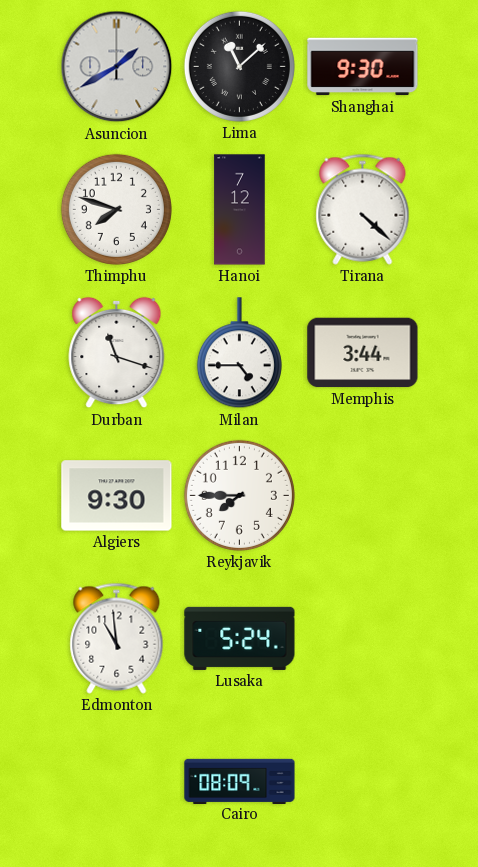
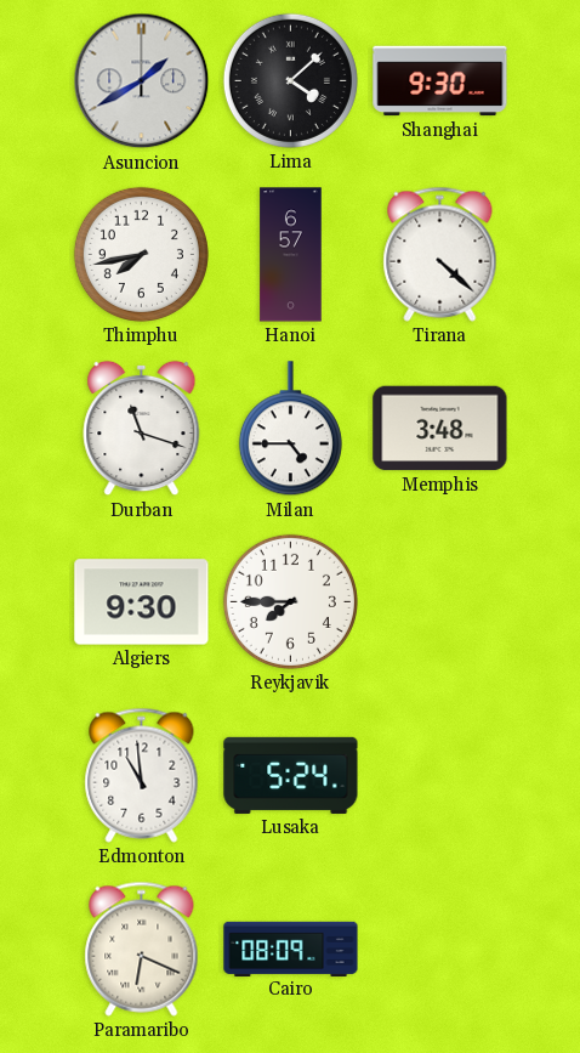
Lima: 11:08 -> 4:08
Thimphu: 7:48 -> 7:43
Hanoi: 7:12 -> 6:57
Memphis: 3:44 -> 3:48
Paramaribo: none -> 6:19
